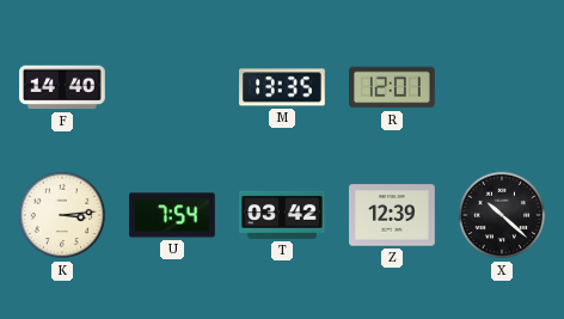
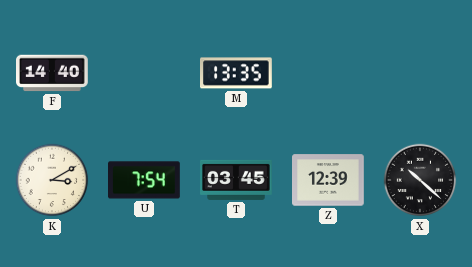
R: 12:01 -> none
K: 3:14 -> 3:10
T: 03:42 -> 03:45
